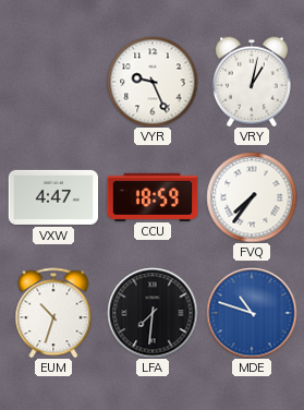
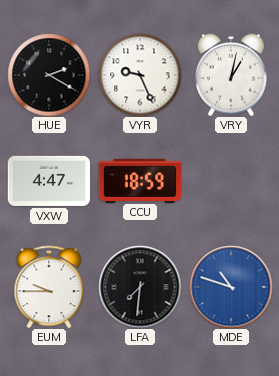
HUE: none -> 2:20
FVQ: 7:36 -> none
EUM: 10:33 -> 9:45
